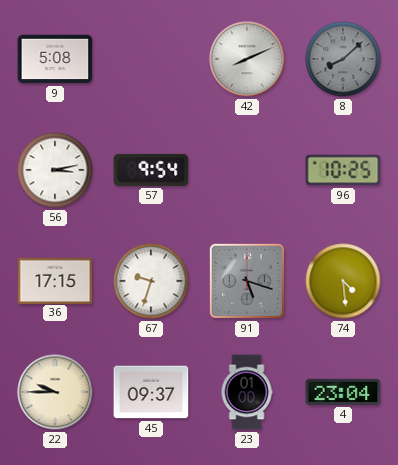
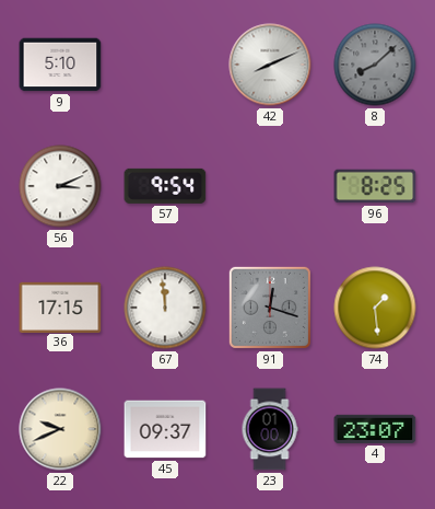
9: 5:08 -> 5:10
56: 3:13 -> 3:11
96: 10:25 -> 8:25
67: 9:33 -> 11:59
91: 5:18 -> 12:18
74: 4:29 -> 1:29
22: 9:45 -> 9:41
4: 23:04 -> 23:07
